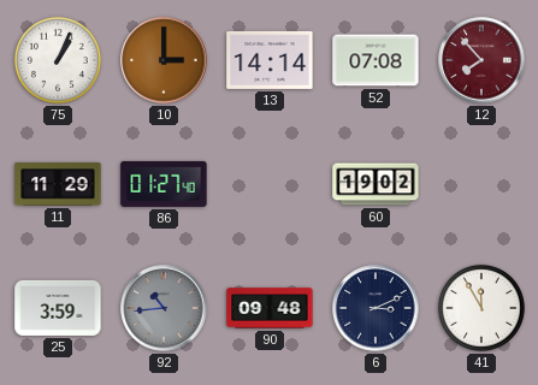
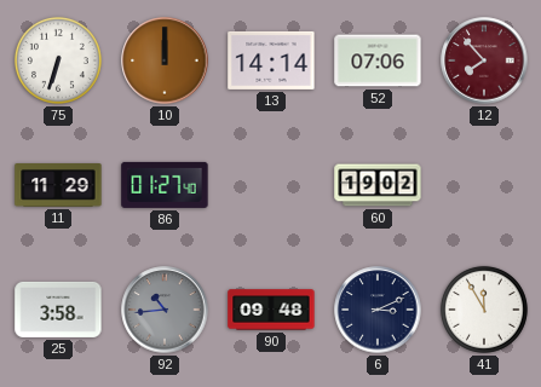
75: 1:04 -> 6:33
10: 3:00 -> 12:00
52: 07:08 -> 07:06
25: 3:59 -> 3:58
